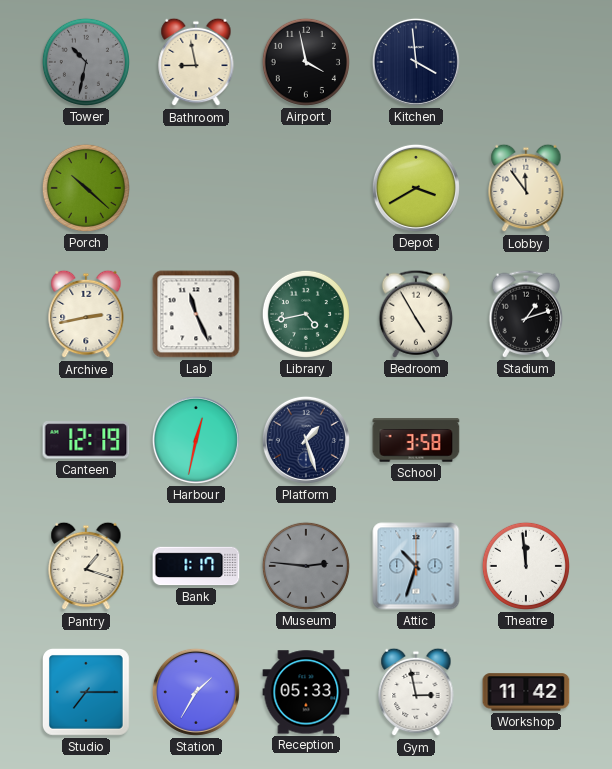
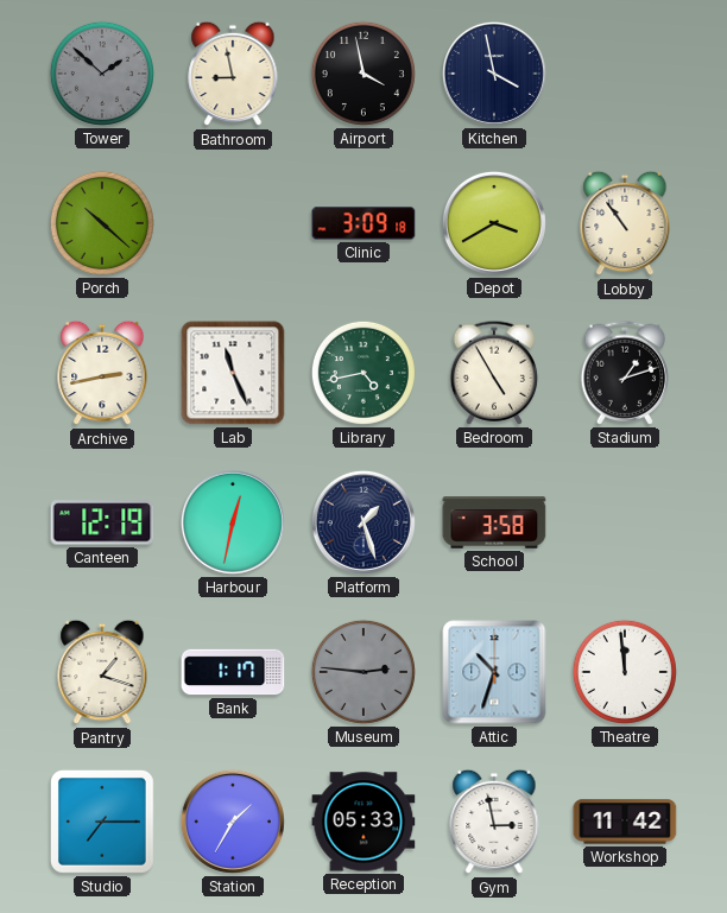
Tower: 10:32 -> 1:52
Kitchen: 3:59 -> 3:58
Clinic: none -> 3:09
Lobby: 11:54 -> 10:54
